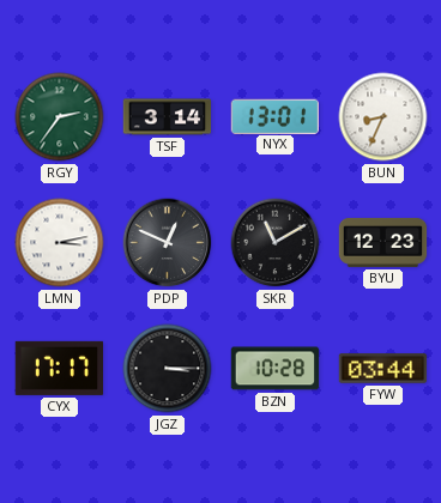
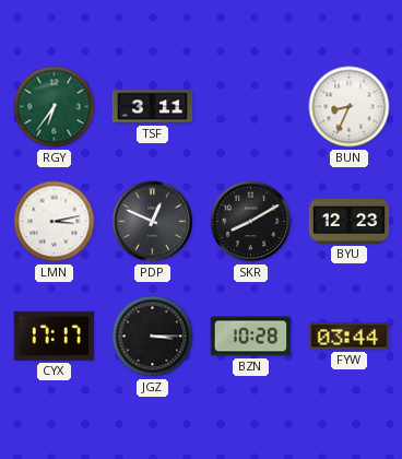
RGY: 2:36 -> 6:36
TSF: 3:14 -> 3:11
NYX: 13:01 -> none
SKR: 11:10 -> 8:10
